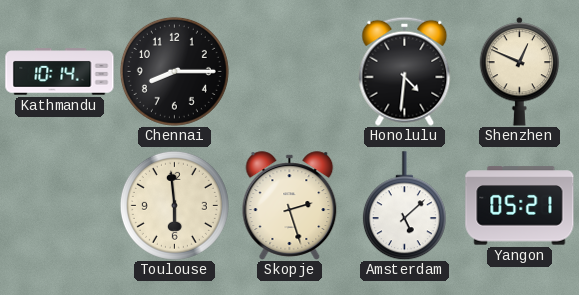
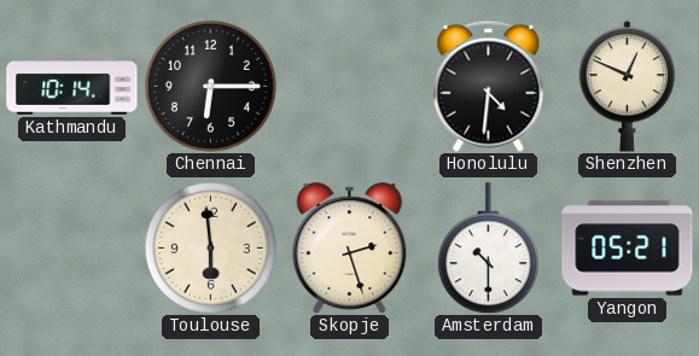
Chennai: 8:15 -> 6:15
Amsterdam: 5:08 -> 10:30
